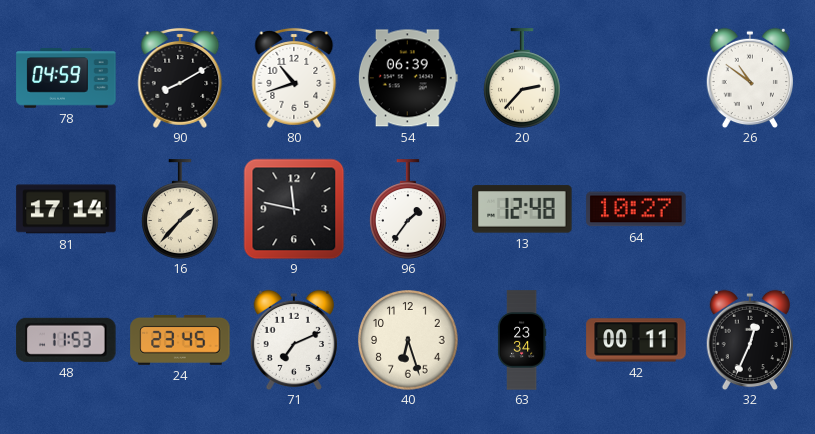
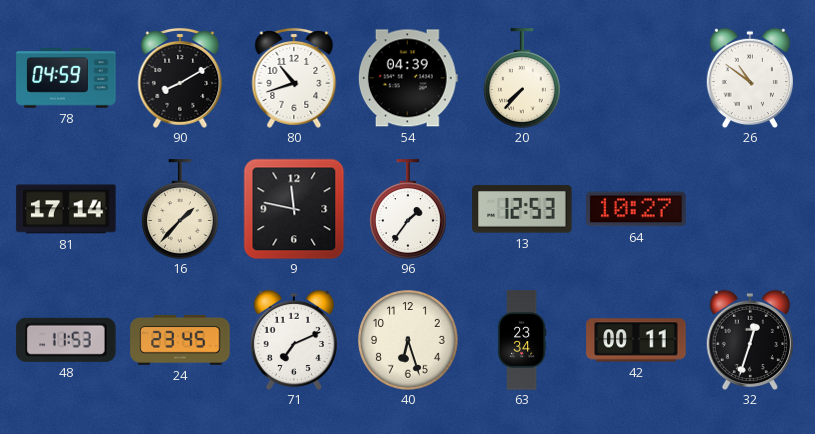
54: 06:39 -> 04:39
20: 2:37 -> 7:37
13: 12:48 -> 12:53
32: 12:34 -> 12:33
